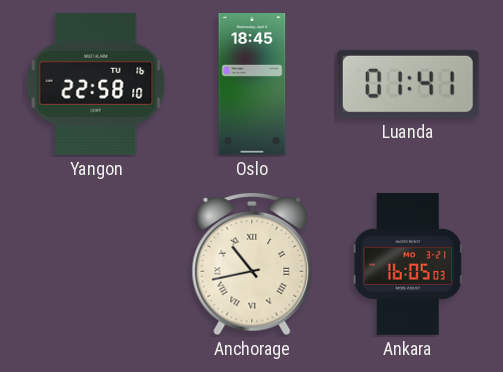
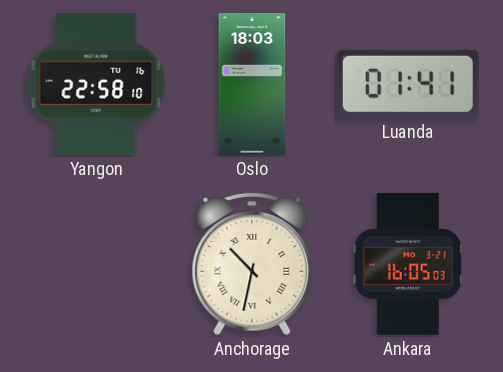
Oslo: 18:45 -> 18:03
Anchorage: 10:43 -> 10:32
